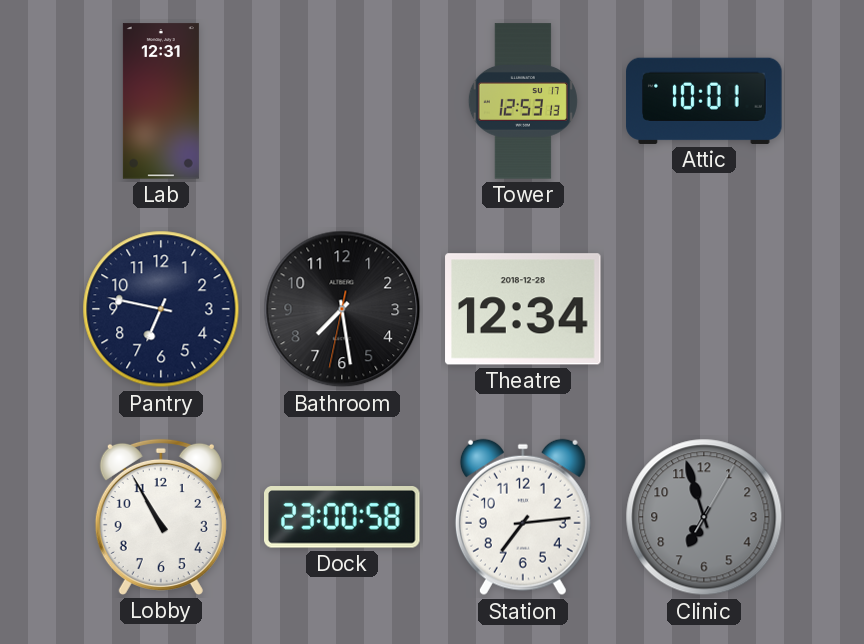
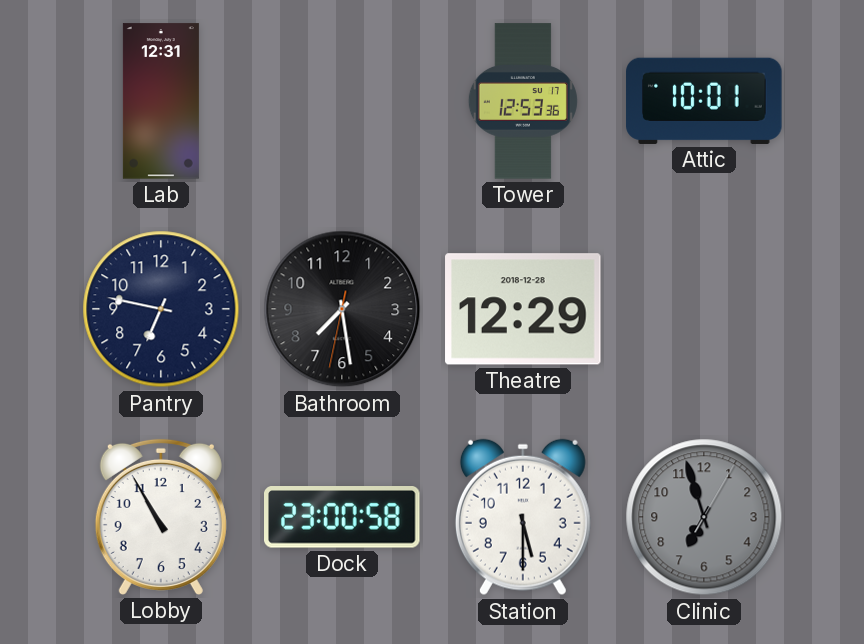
Tower: 12:53:13 -> 12:53:36
Theatre: 12:34 -> 12:29
Station: 7:14 -> 5:30
